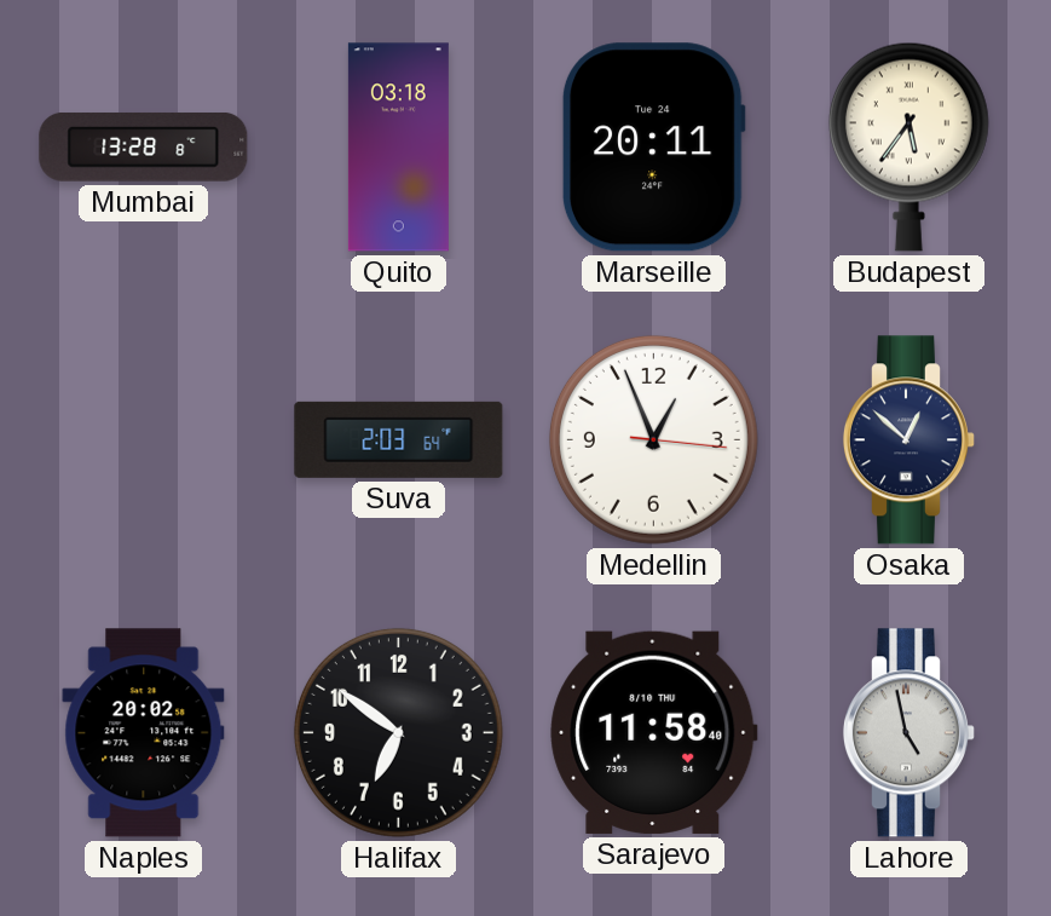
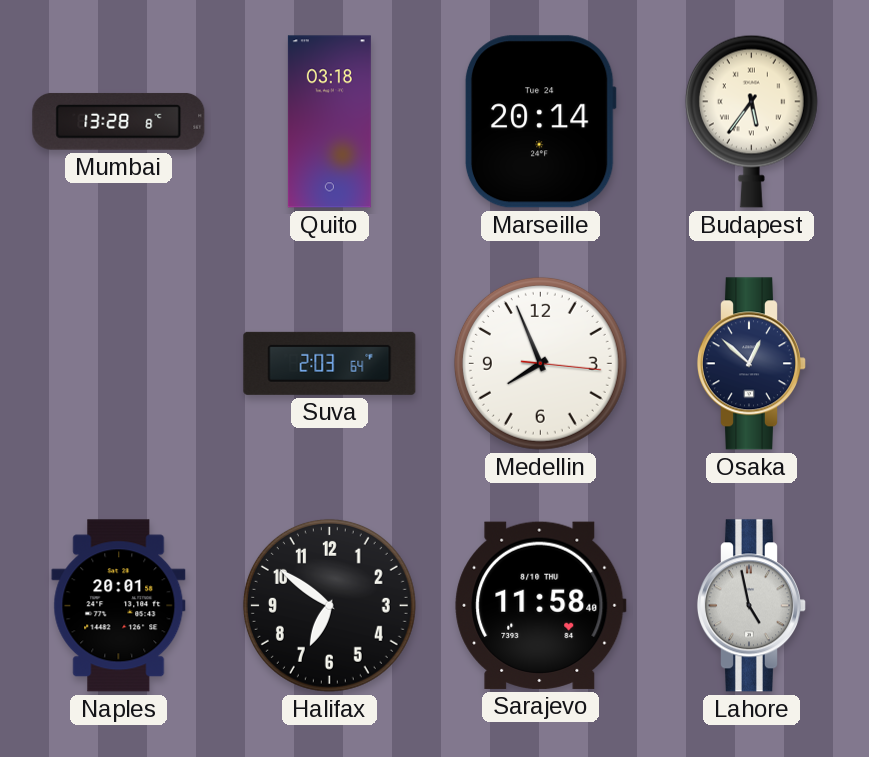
Marseille: 20:11 -> 20:14
Medellin: 12:56 -> 7:56
Naples: 20:02 -> 20:01
